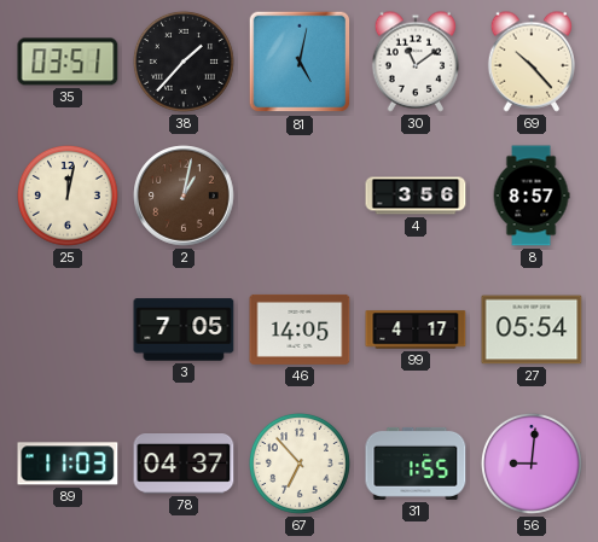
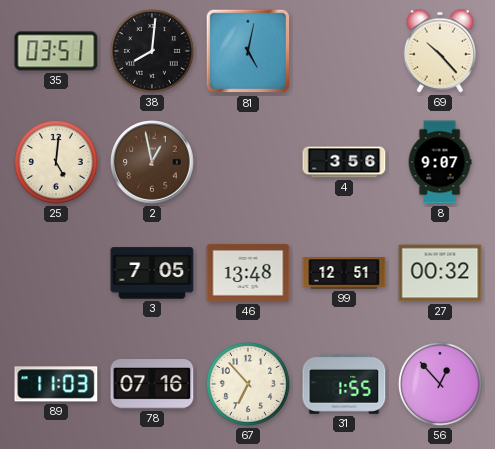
38: 1:37 -> 8:01
30: 11:09 -> none
25: 12:02 -> 5:01
2: 1:02 -> 12:58
8: 8:57 -> 9:07
46: 14:05 -> 13:48
99: 4:17 -> 12:51
27: 05:54 -> 00:32
78: 04:37 -> 07:16
56: 9:01 -> 12:53
